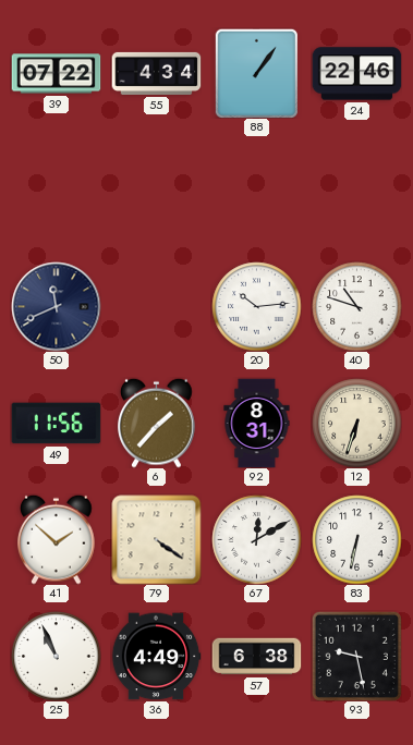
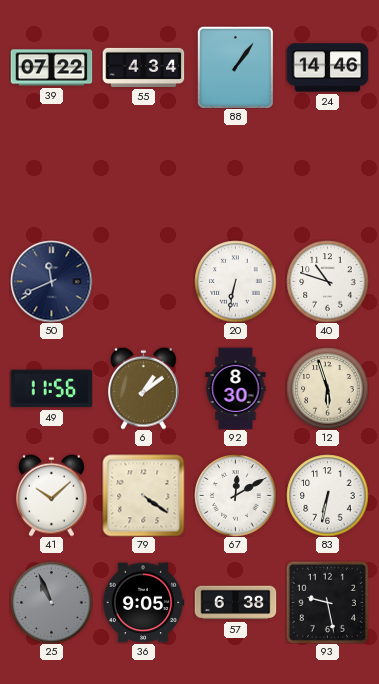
24: 22:46 -> 14:46
20: 10:14 -> 6:32
6: 1:37 -> 1:09
92: 8:31 -> 8:30
12: 6:33 -> 5:57
41: 1:52 -> 10:08
25 dial: white -> grey
36: 4:49 -> 9:05
